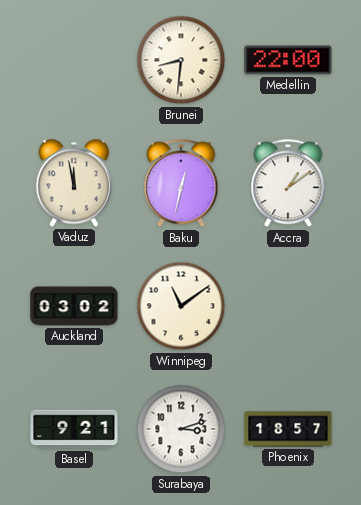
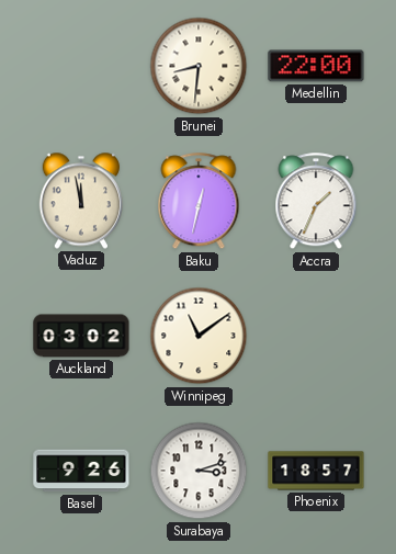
Accra: 1:09 -> 1:34
Basel: 9:21 -> 9:26
